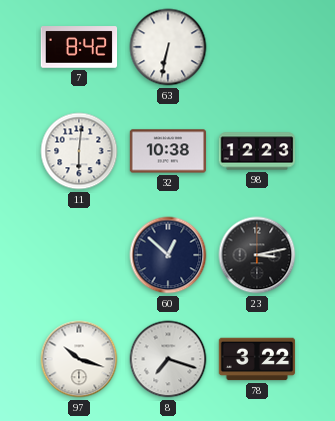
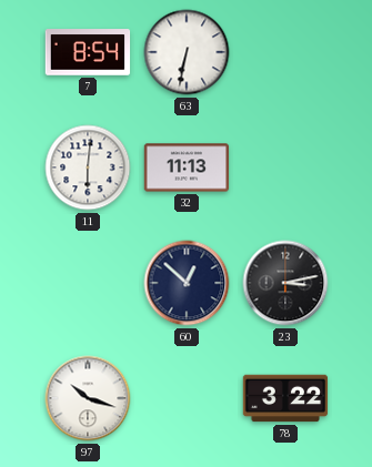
7: 8:42 -> 8:54
32: 10:38 -> 11:13
98: 12:23 -> none
8: 7:18 -> none
